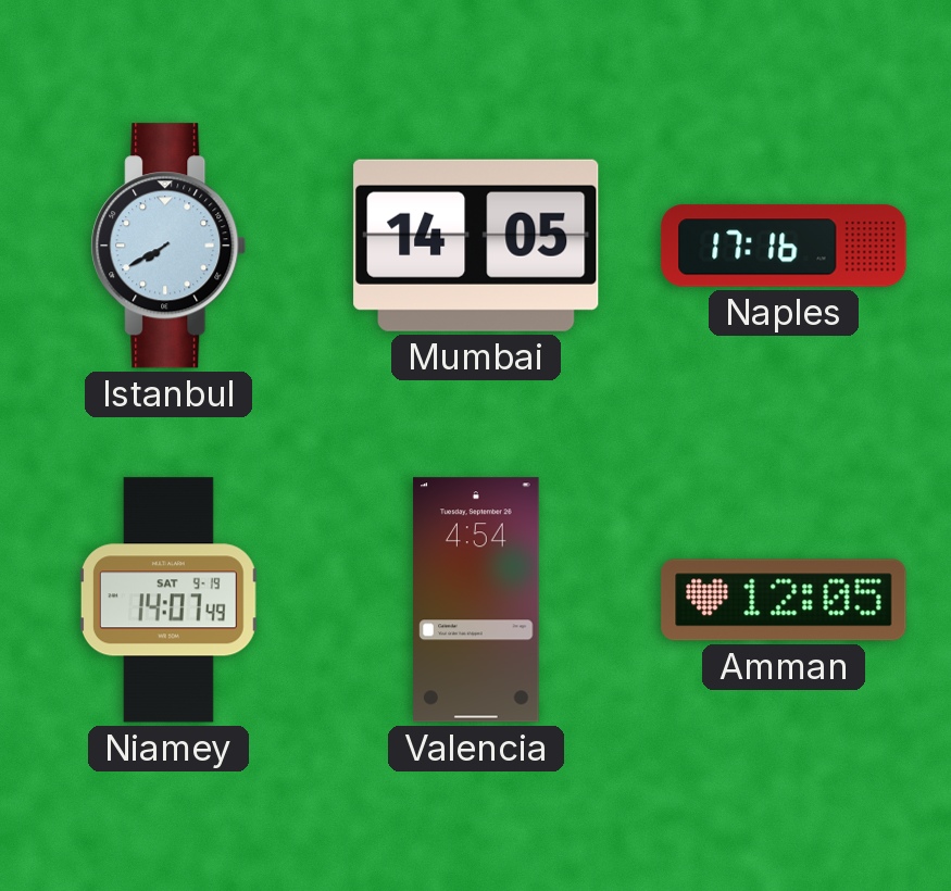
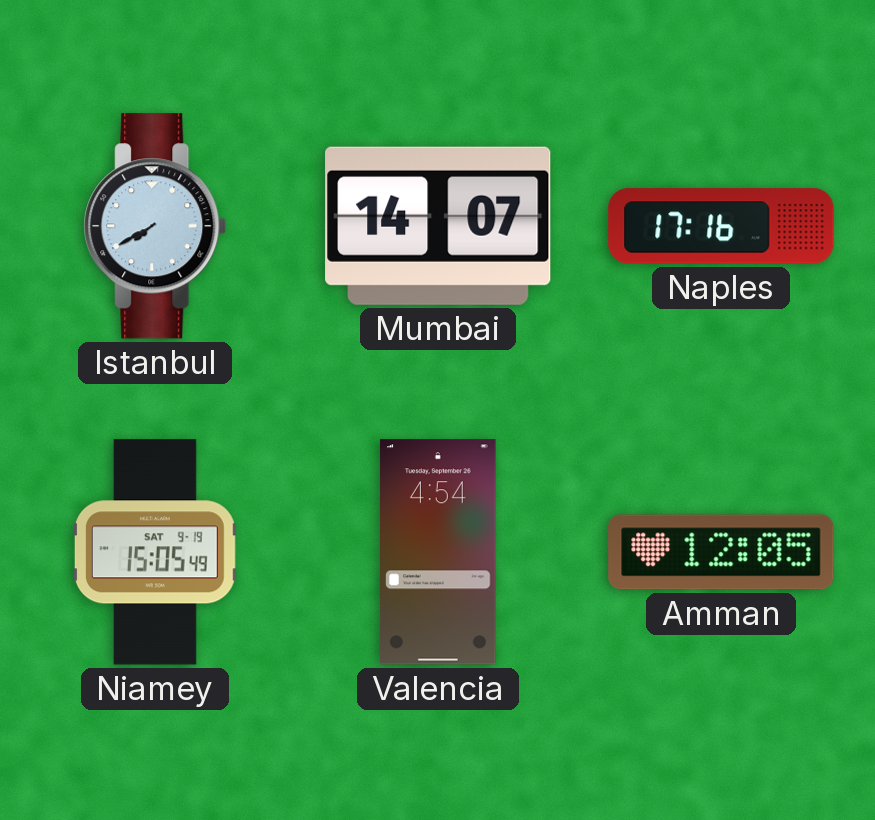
Mumbai: 14:05 -> 14:07
Niamey: 14:07 -> 15:05
